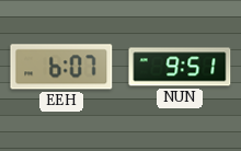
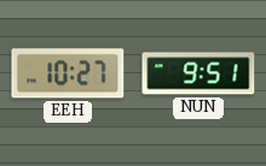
EEH: 6:07 -> 10:27
